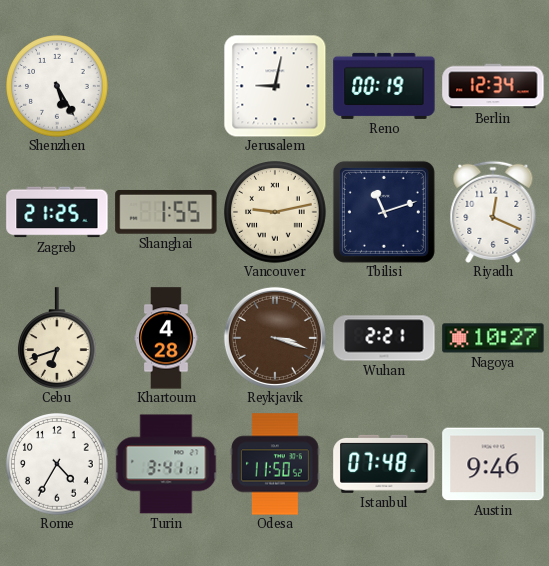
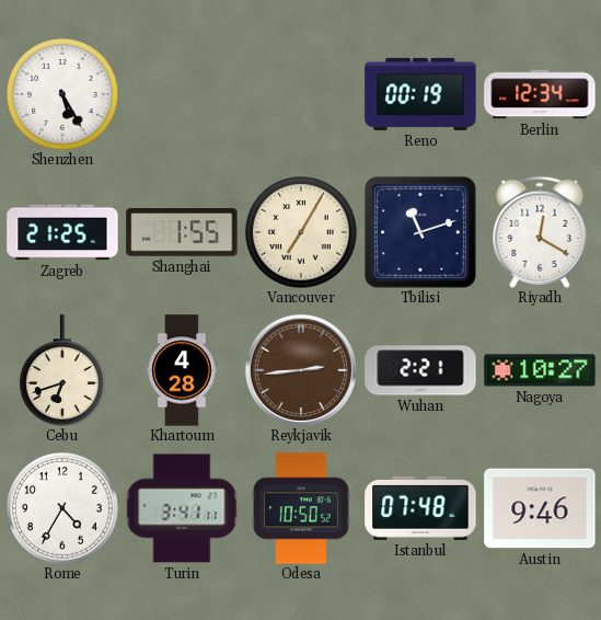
Jerusalem: 9:02 -> none
Vancouver: 9:13 -> 7:05
Riyadh: 12:19 -> 12:20
Reykjavik: 3:18 -> 2:44
Odesa: 11:50 -> 10:50
